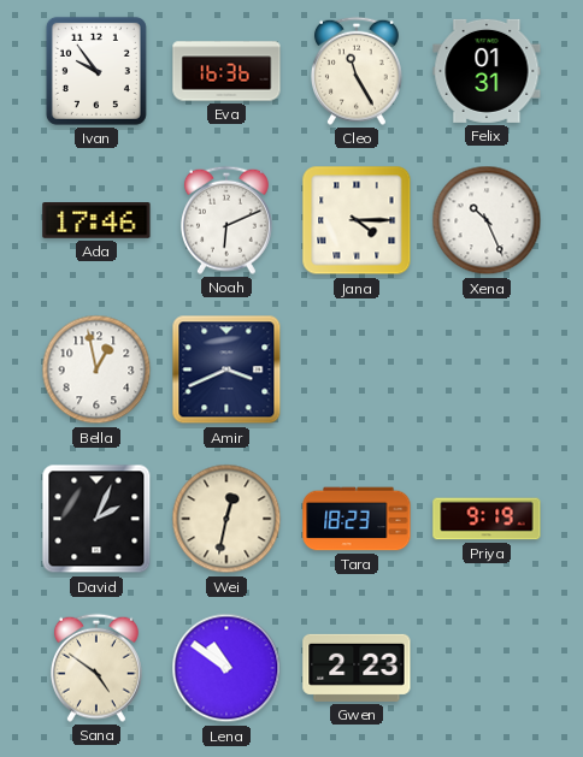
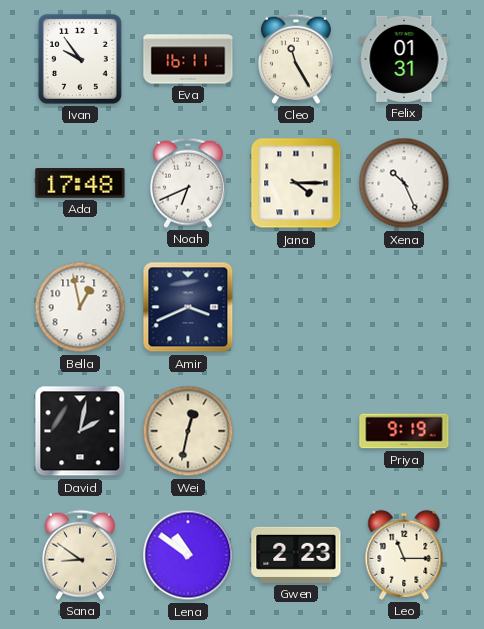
Eva: 16:36 -> 16:11
Ada: 17:46 -> 17:48
Noah: 6:11 -> 6:41
David: 2:04 -> 2:02
Tara: 18:23 -> none
Sana: 4:51 -> 8:51
Leo: none -> 11:15
